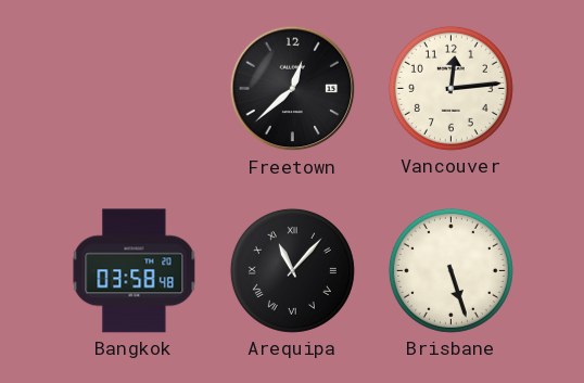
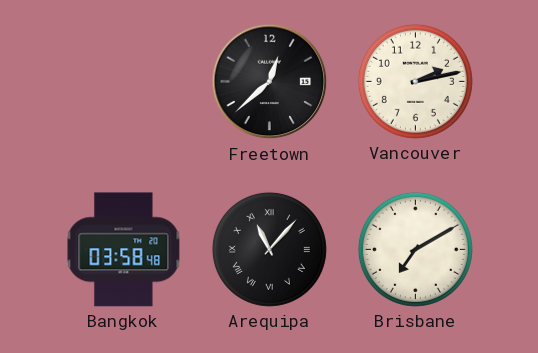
Vancouver: 12:14 -> 2:13
Brisbane: 5:27 -> 7:10
